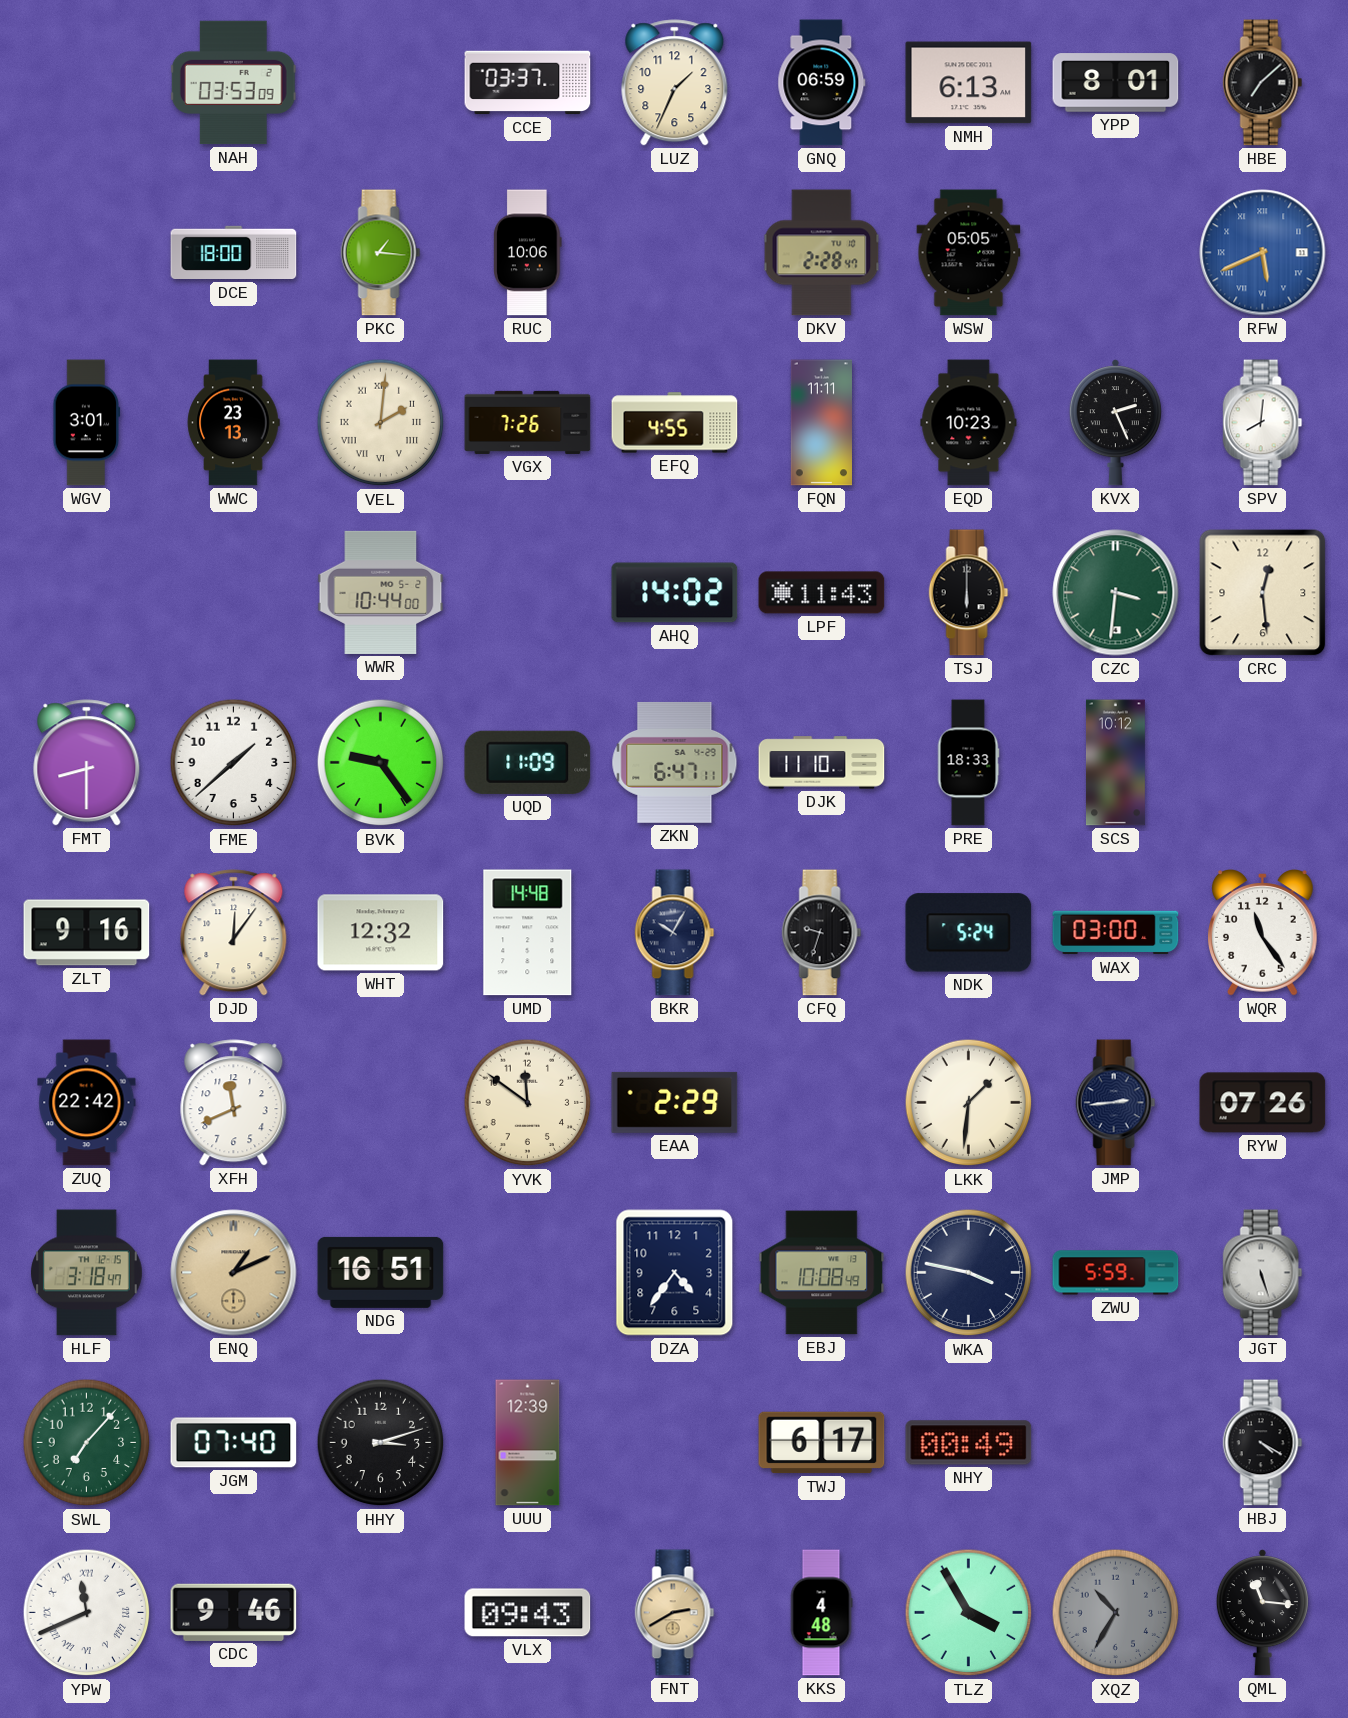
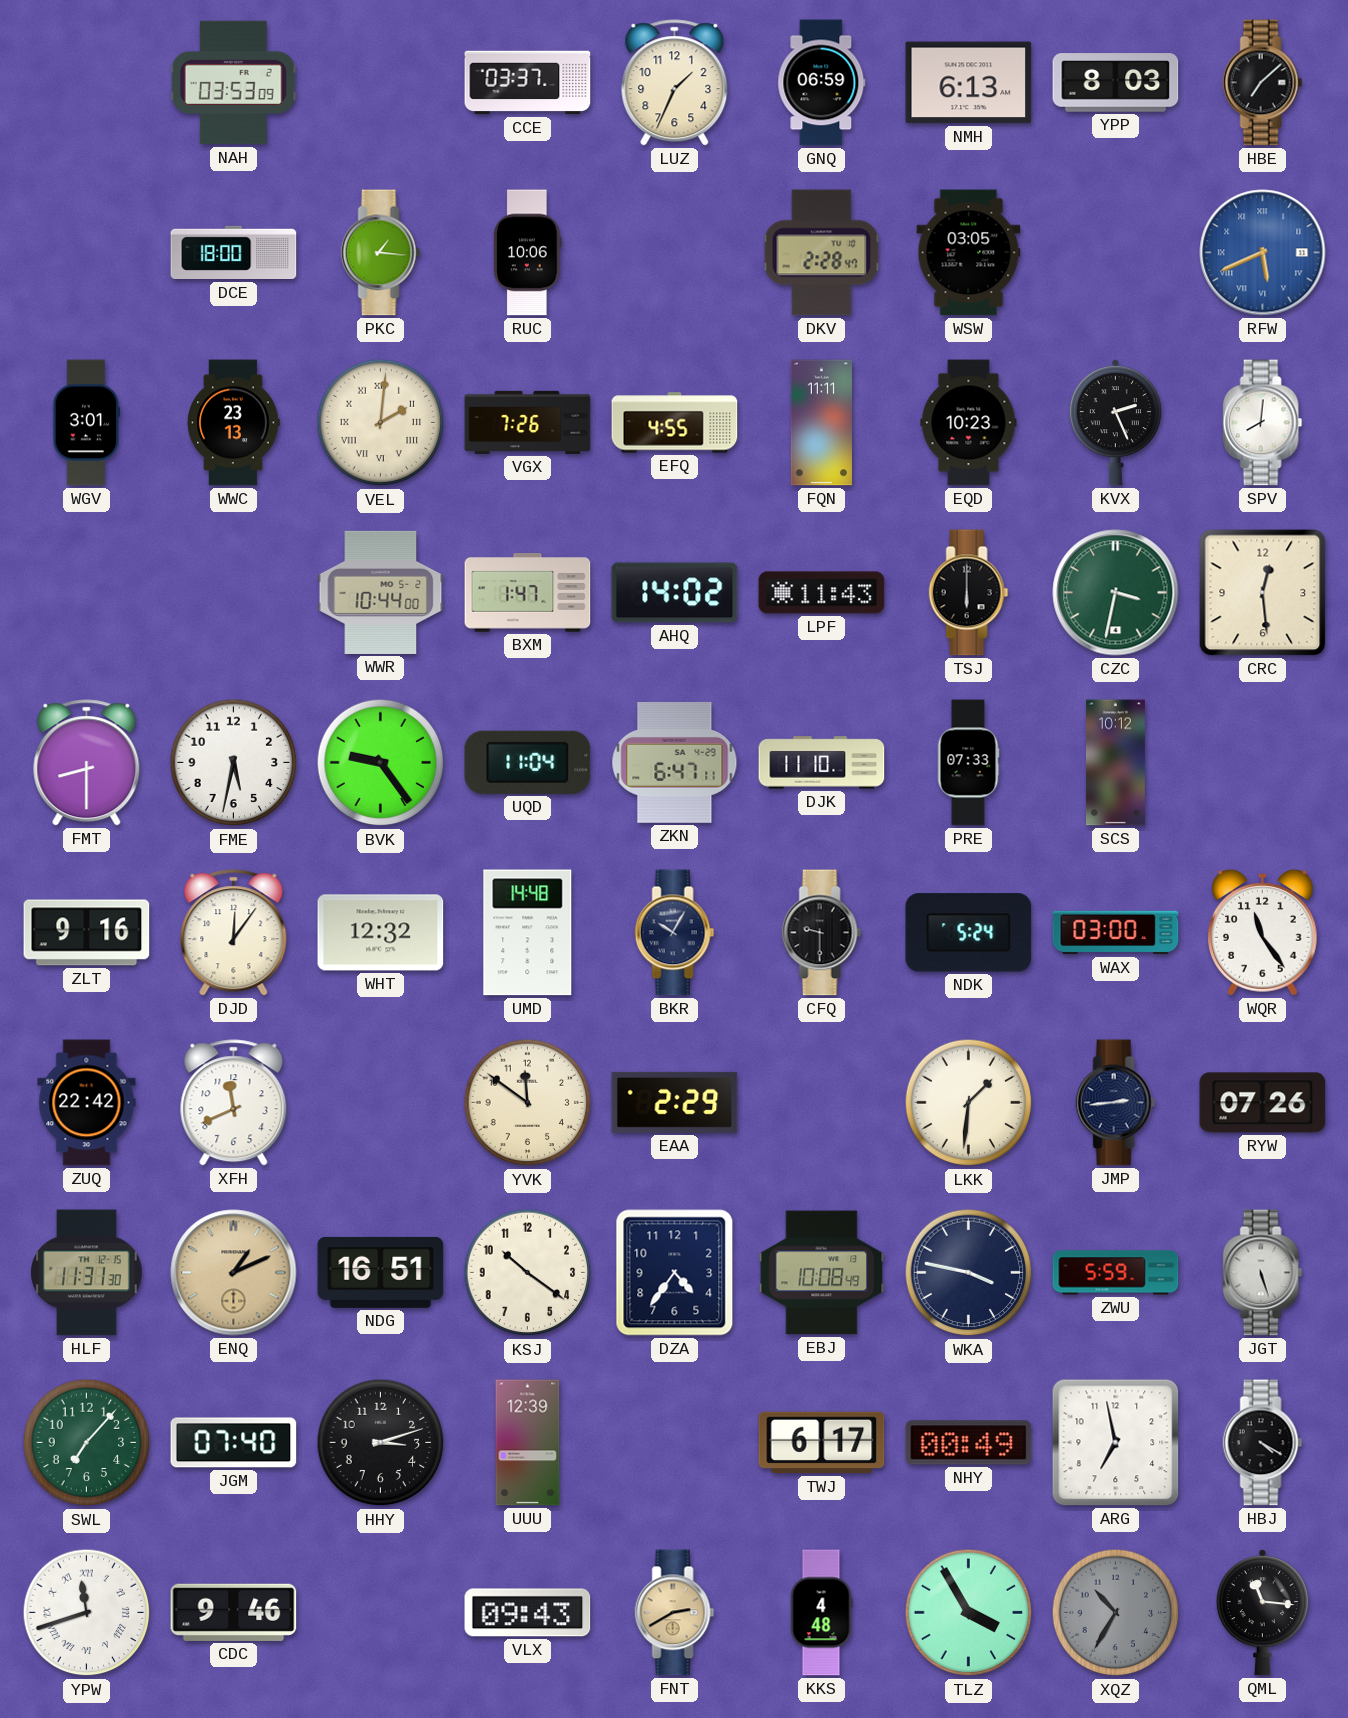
YPP: 8:01 -> 8:03
WSW: 05:05 -> 03:05
BXM: none -> 1:47
CZC: 3:31 -> 3:32
FME: 1:38 -> 5:32
UQD: 11:09 -> 11:04
PRE: 18:33 -> 07:33
CFQ: 9:33 -> 9:30
HLF: 3:18 -> 11:31
KSJ: none -> 10:21
ARG: none -> 6:58
YPW: 11:41 -> 11:42
